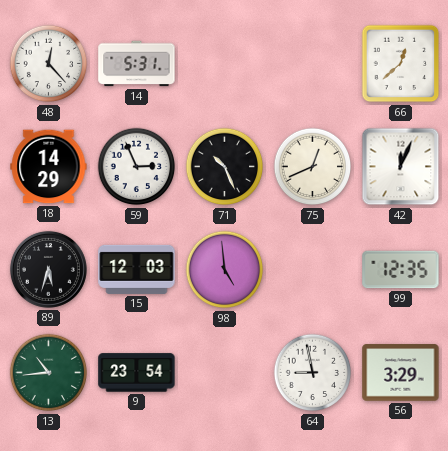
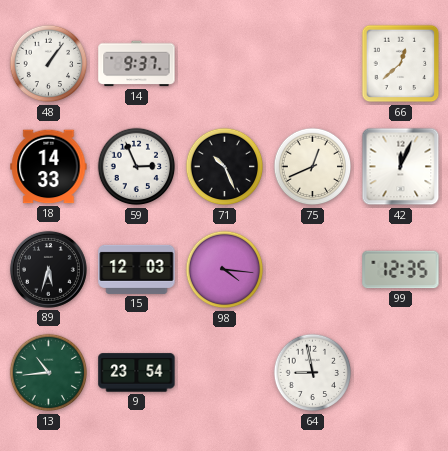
48: 12:23 -> 1:06
14: 5:31 -> 9:37
18: 14:29 -> 14:33
98: 4:59 -> 4:16
56: 3:29 -> none
